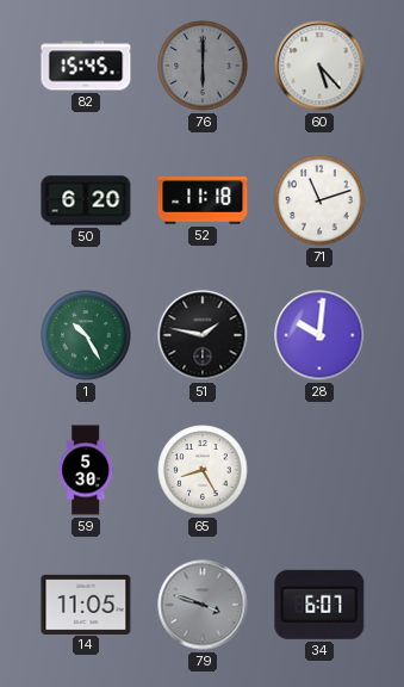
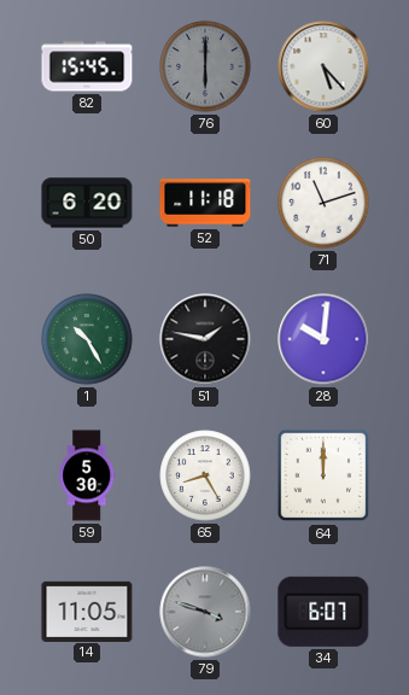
64: none -> 12:00
